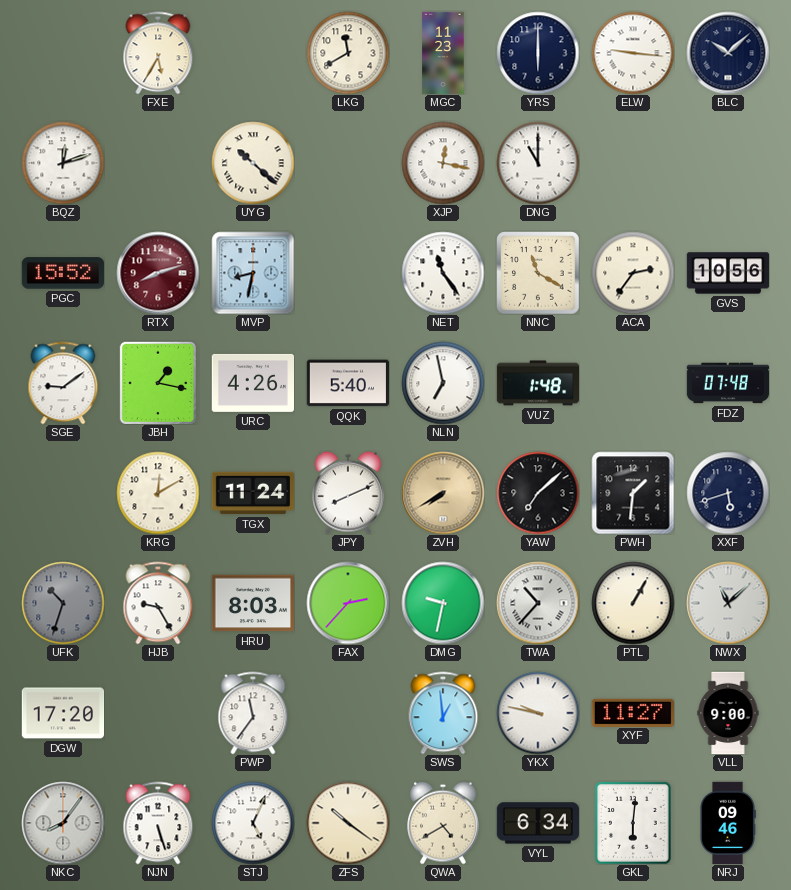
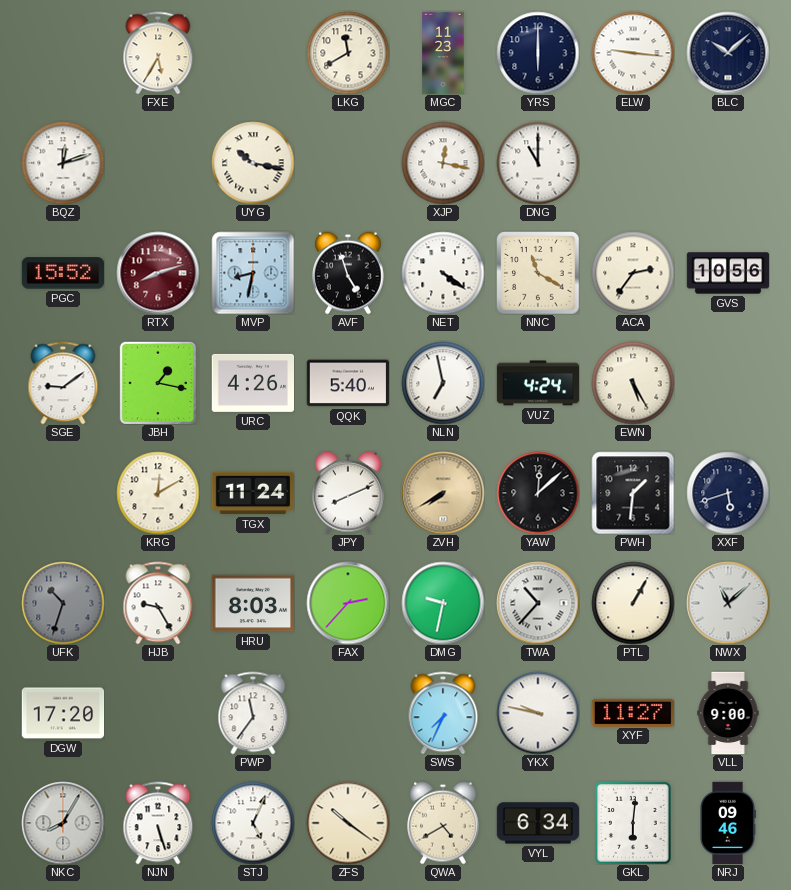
UYG: 10:22 -> 10:17
AVF: none -> 4:57
NET: 11:24 -> 4:21
VUZ: 1:48 -> 4:24
EWN: none -> 5:25
FDZ: 07:48 -> none
YAW: 7:08 -> 12:08
SWS: 12:59 -> 7:34
NKC: 8:06 -> 8:05
